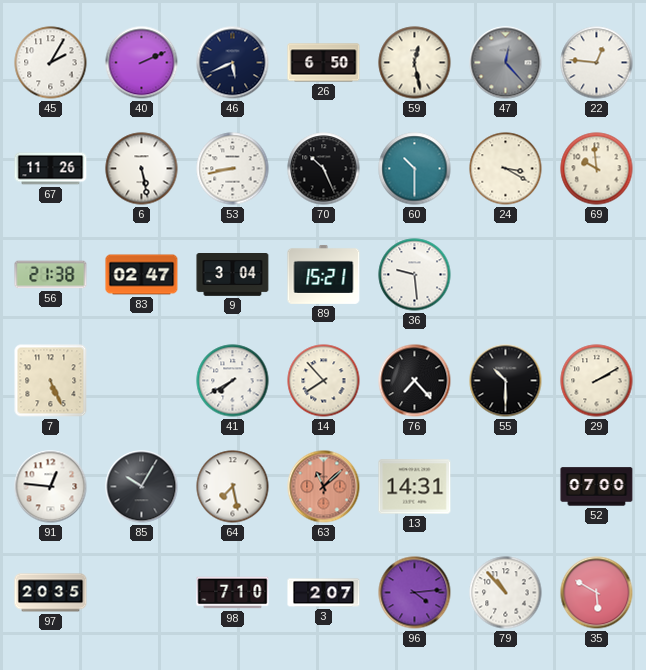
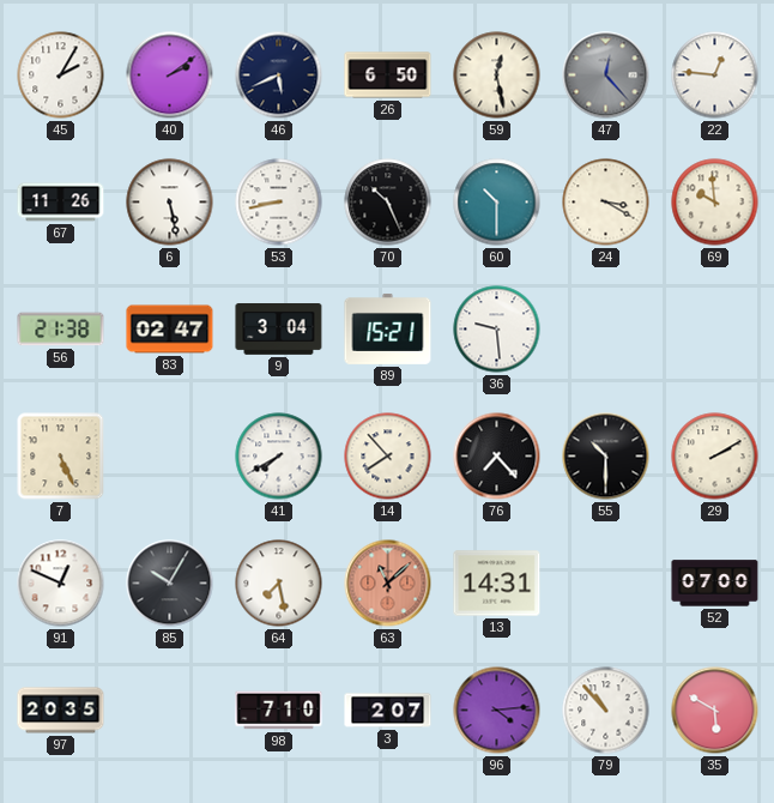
40: 2:11 -> 2:09
91: 12:46 -> 12:49
